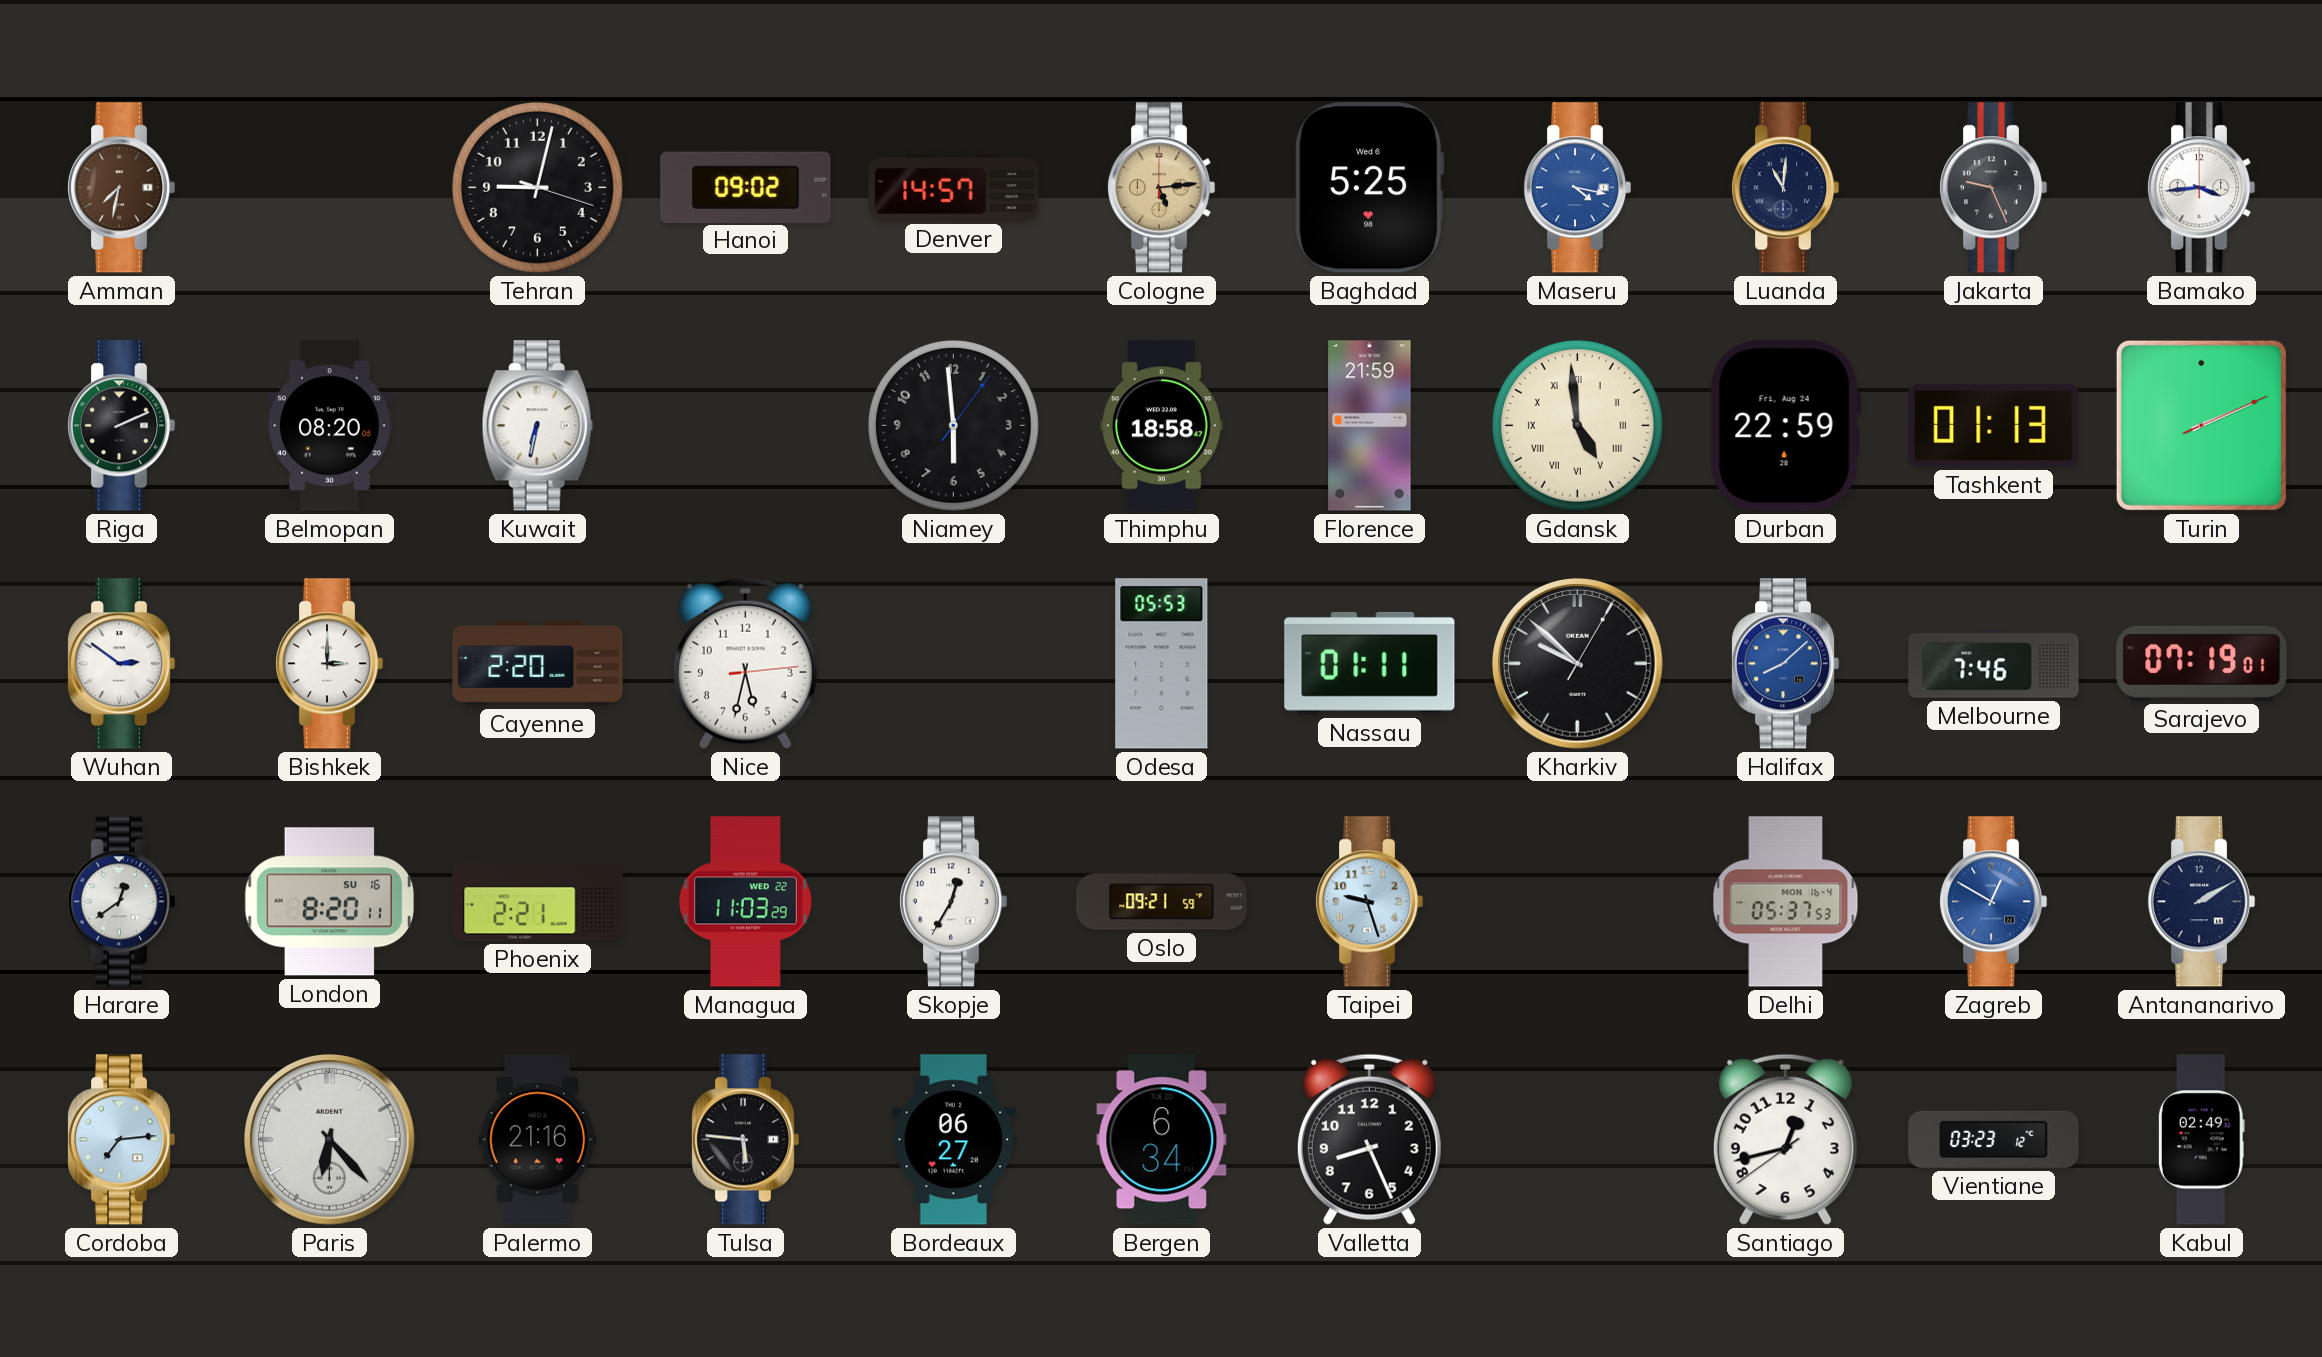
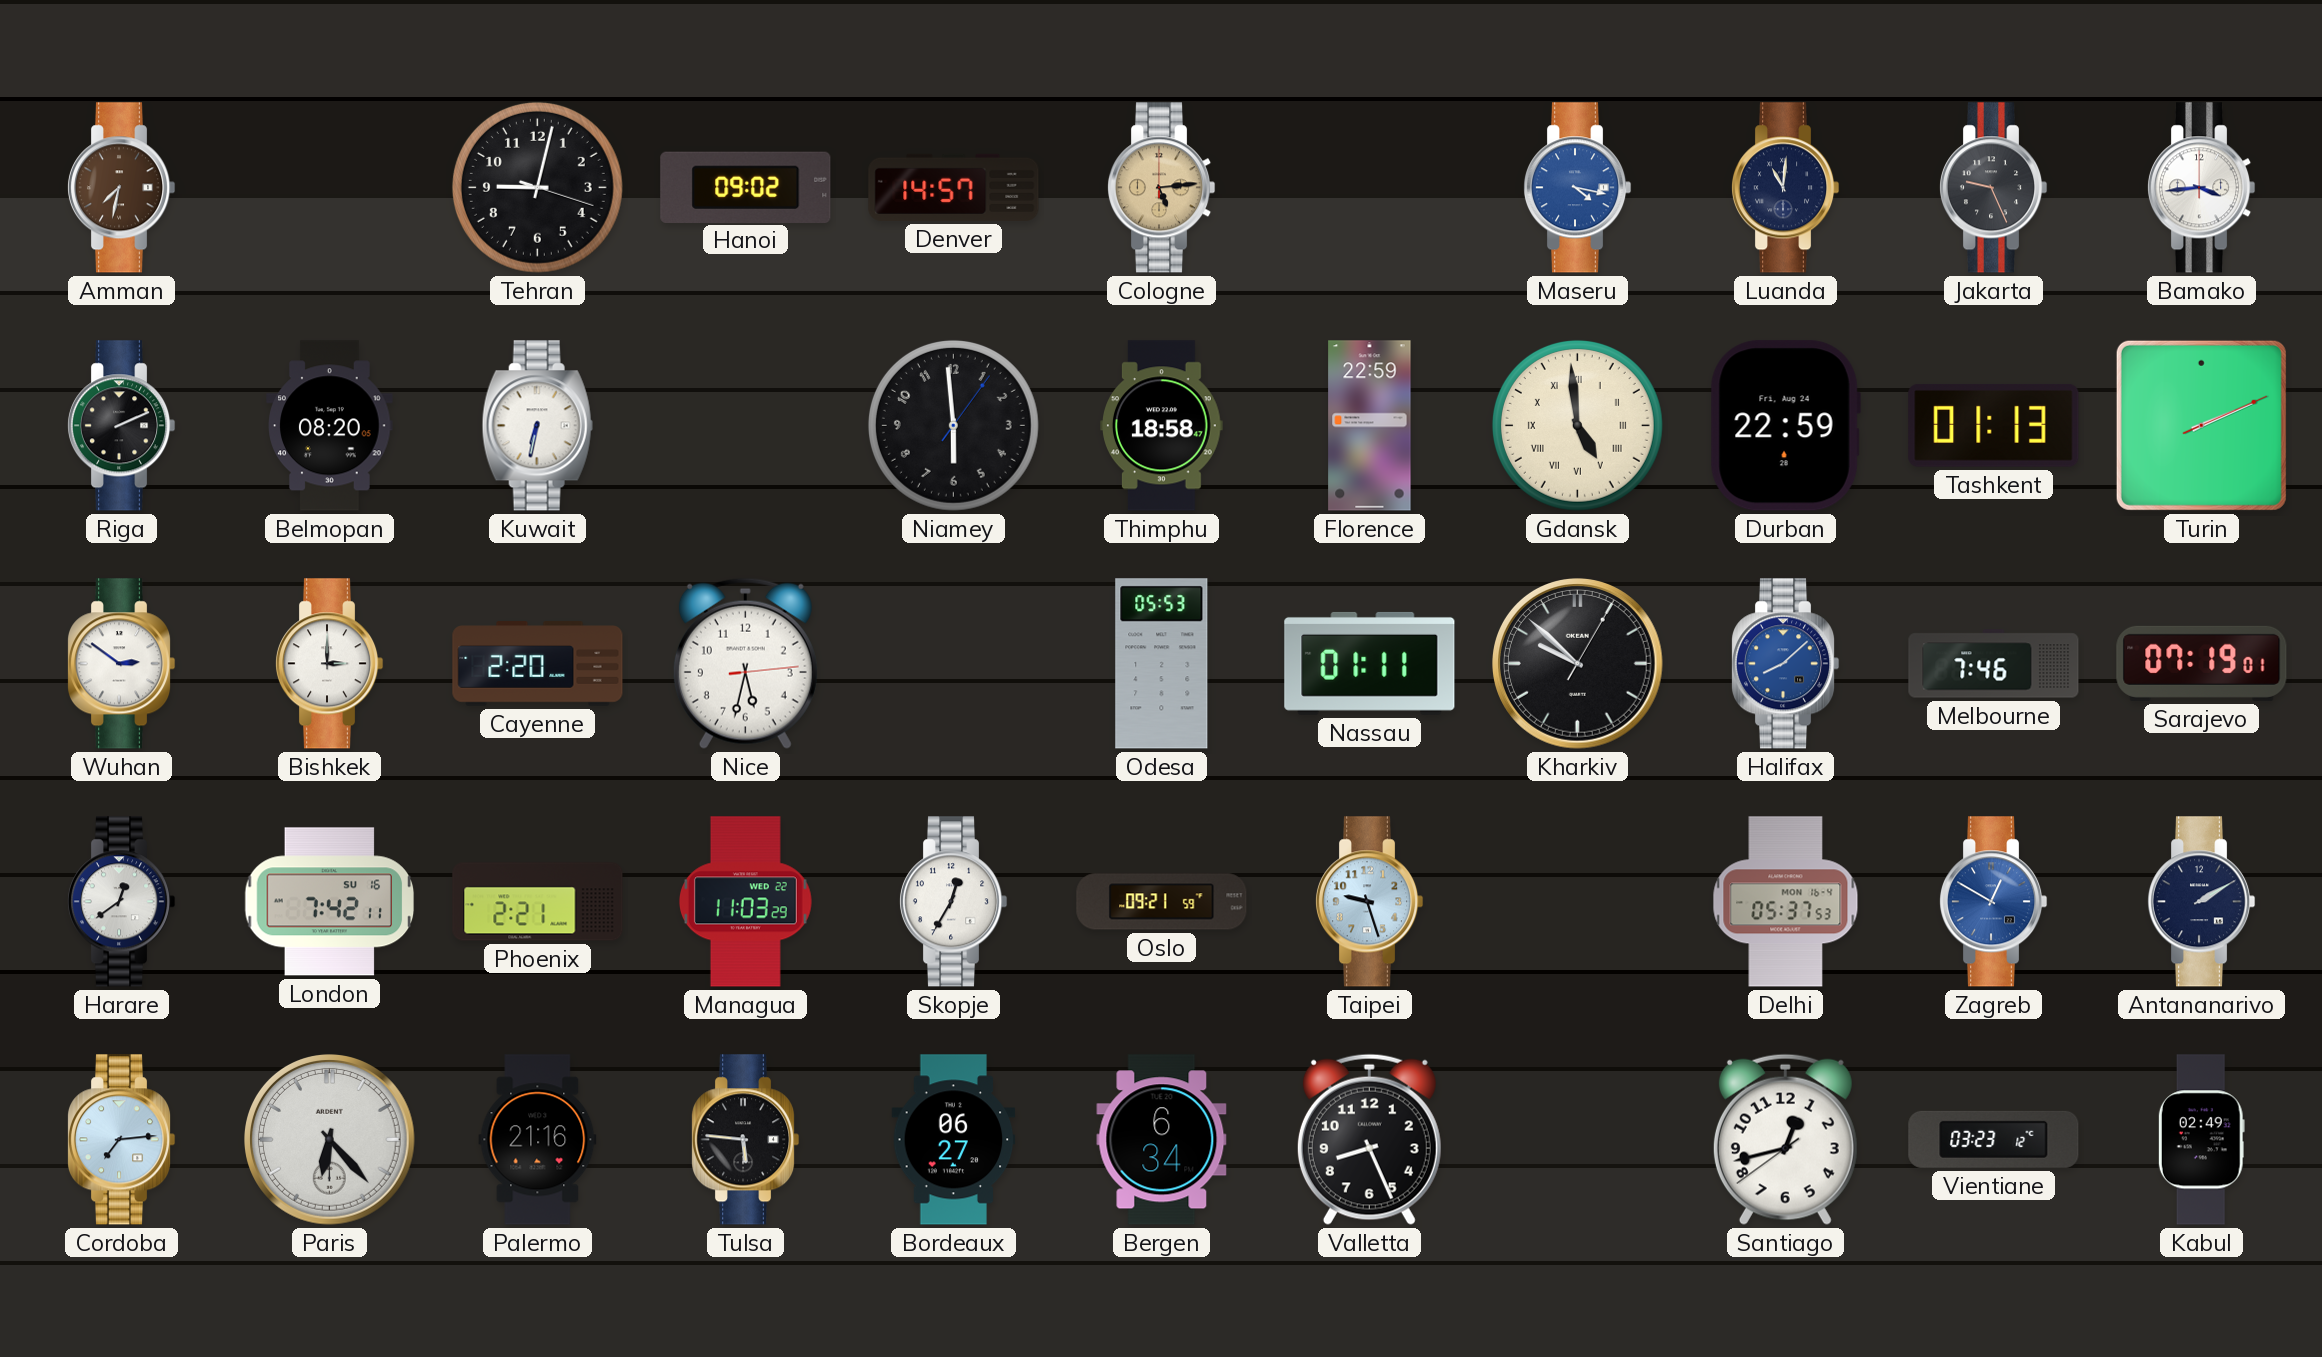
Baghdad: 5:25 -> none
Florence: 21:59 -> 22:59
London: 8:20 -> 7:42
